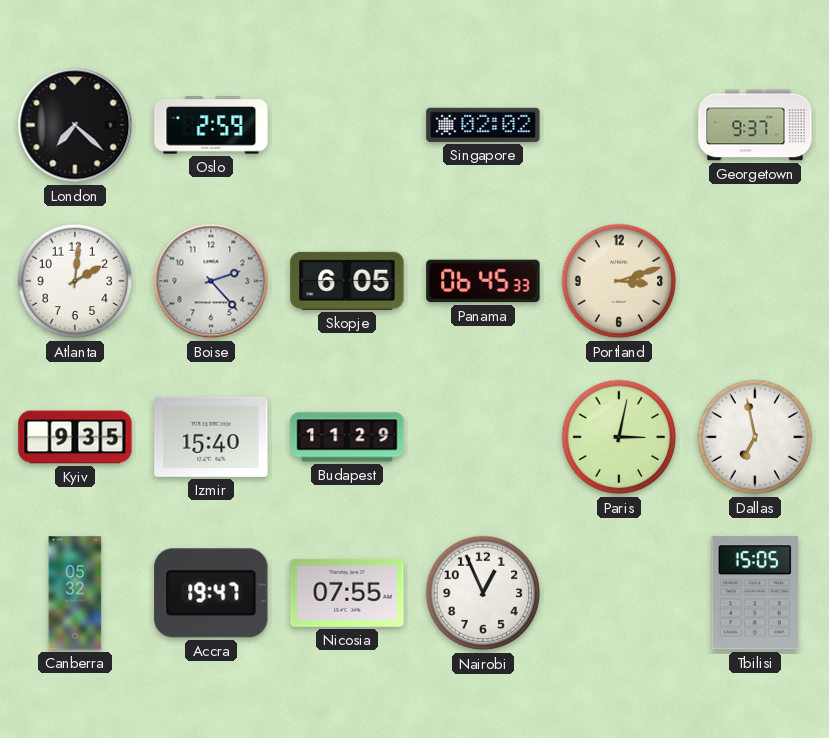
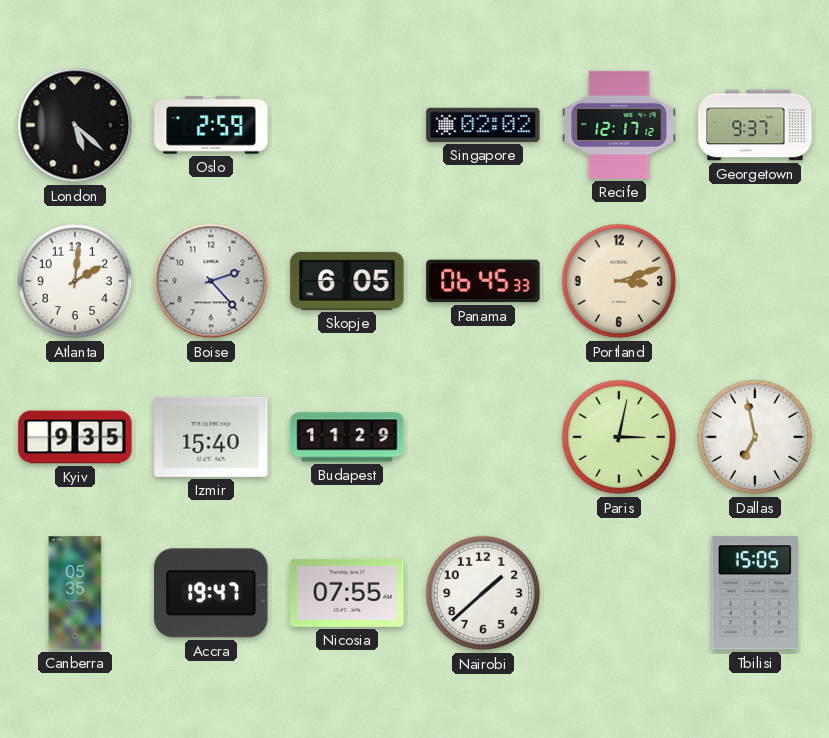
London: 7:22 -> 5:22
Recife: none -> 12:17
Canberra: 05:32 -> 05:35
Nairobi: 12:56 -> 1:38
